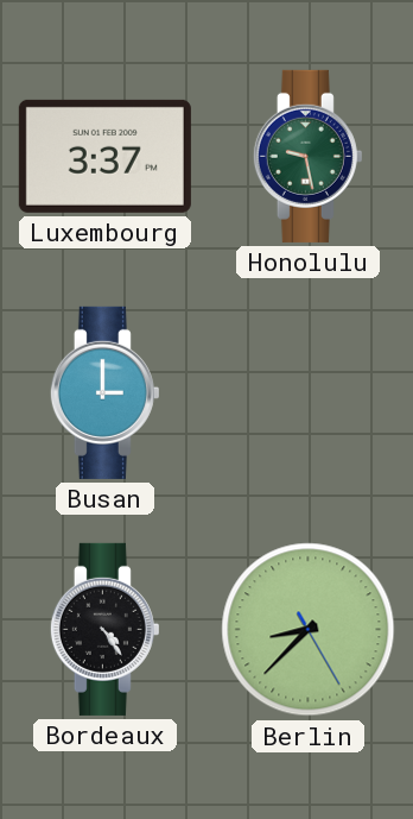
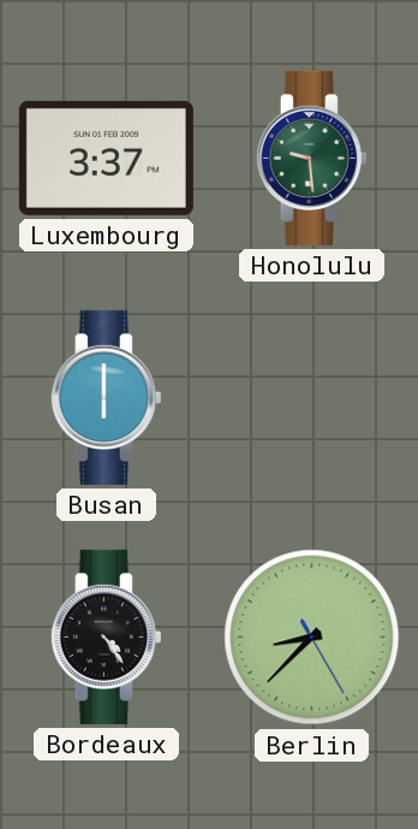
Honolulu: 9:28 -> 9:29
Busan: 3:00 -> 6:00
